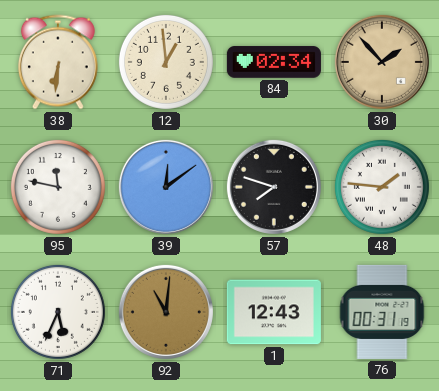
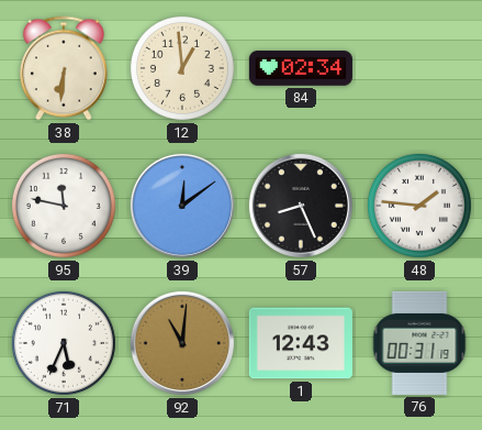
30: 1:53 -> none
57: 7:48 -> 8:26
